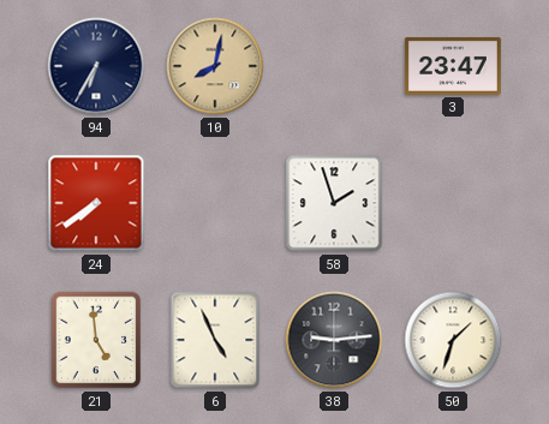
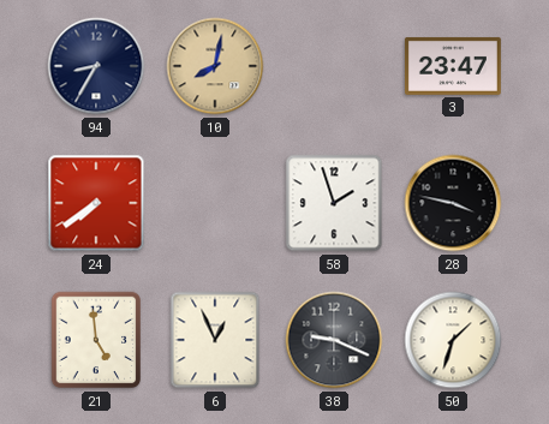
94: 6:35 -> 8:35
28: none -> 3:47
6: 4:56 -> 12:56
38: 9:14 -> 9:19
